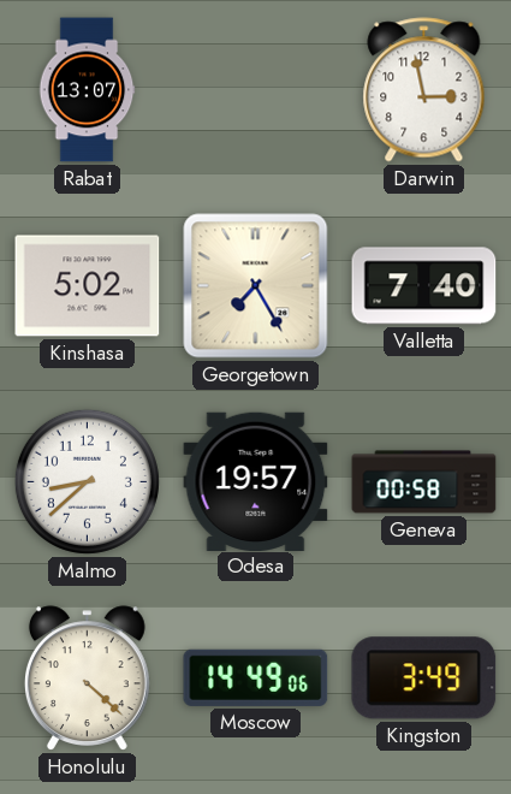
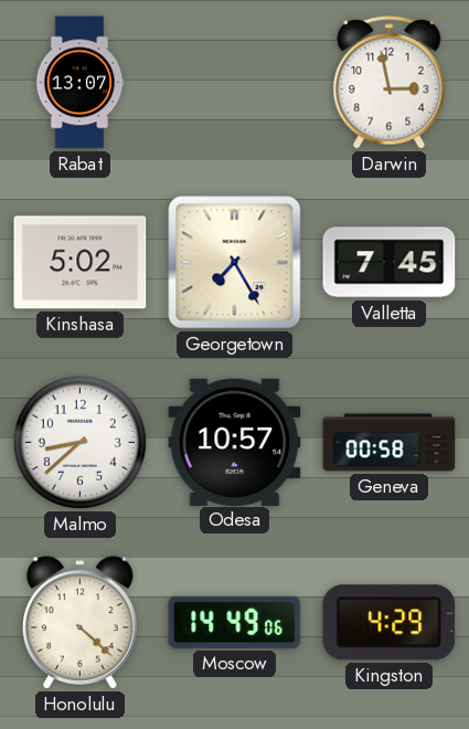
Valletta: 7:40 -> 7:45
Odesa: 19:57 -> 10:57
Kingston: 3:49 -> 4:29
